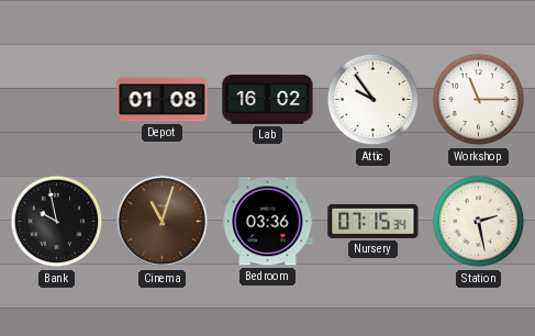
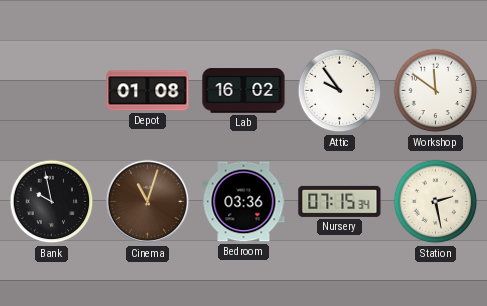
Workshop: 11:15 -> 11:51
